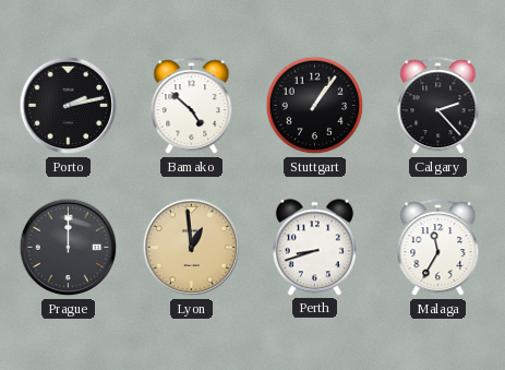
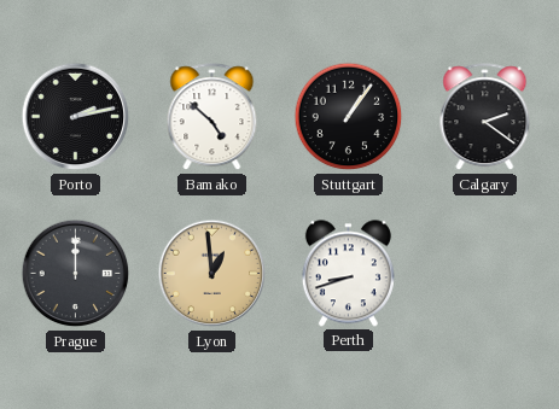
Calgary: 2:23 -> 2:21
Malaga: 11:35 -> none
